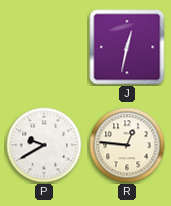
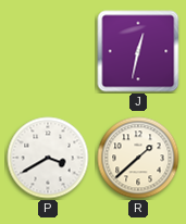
P: 9:40 -> 3:40
R: 12:46 -> 1:38
